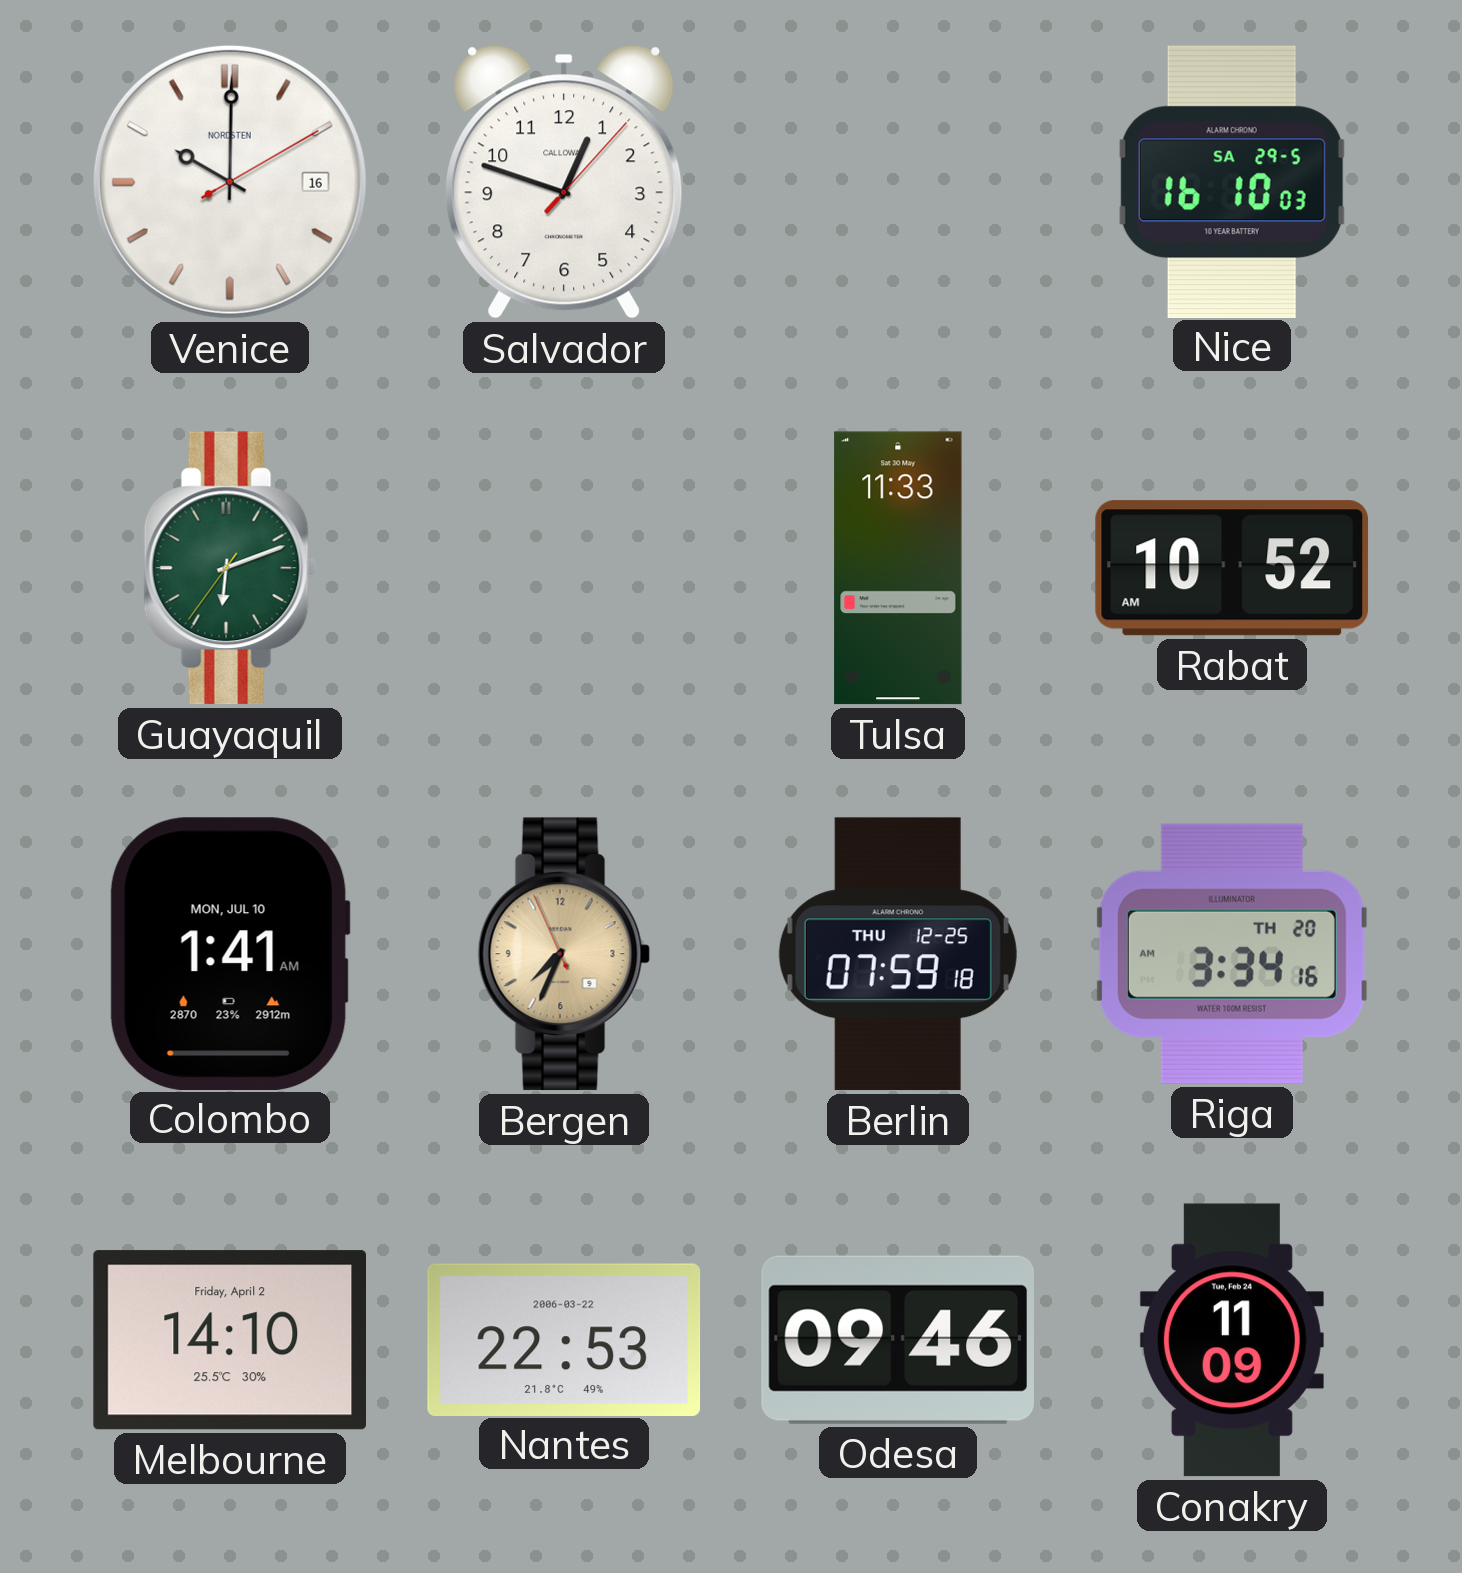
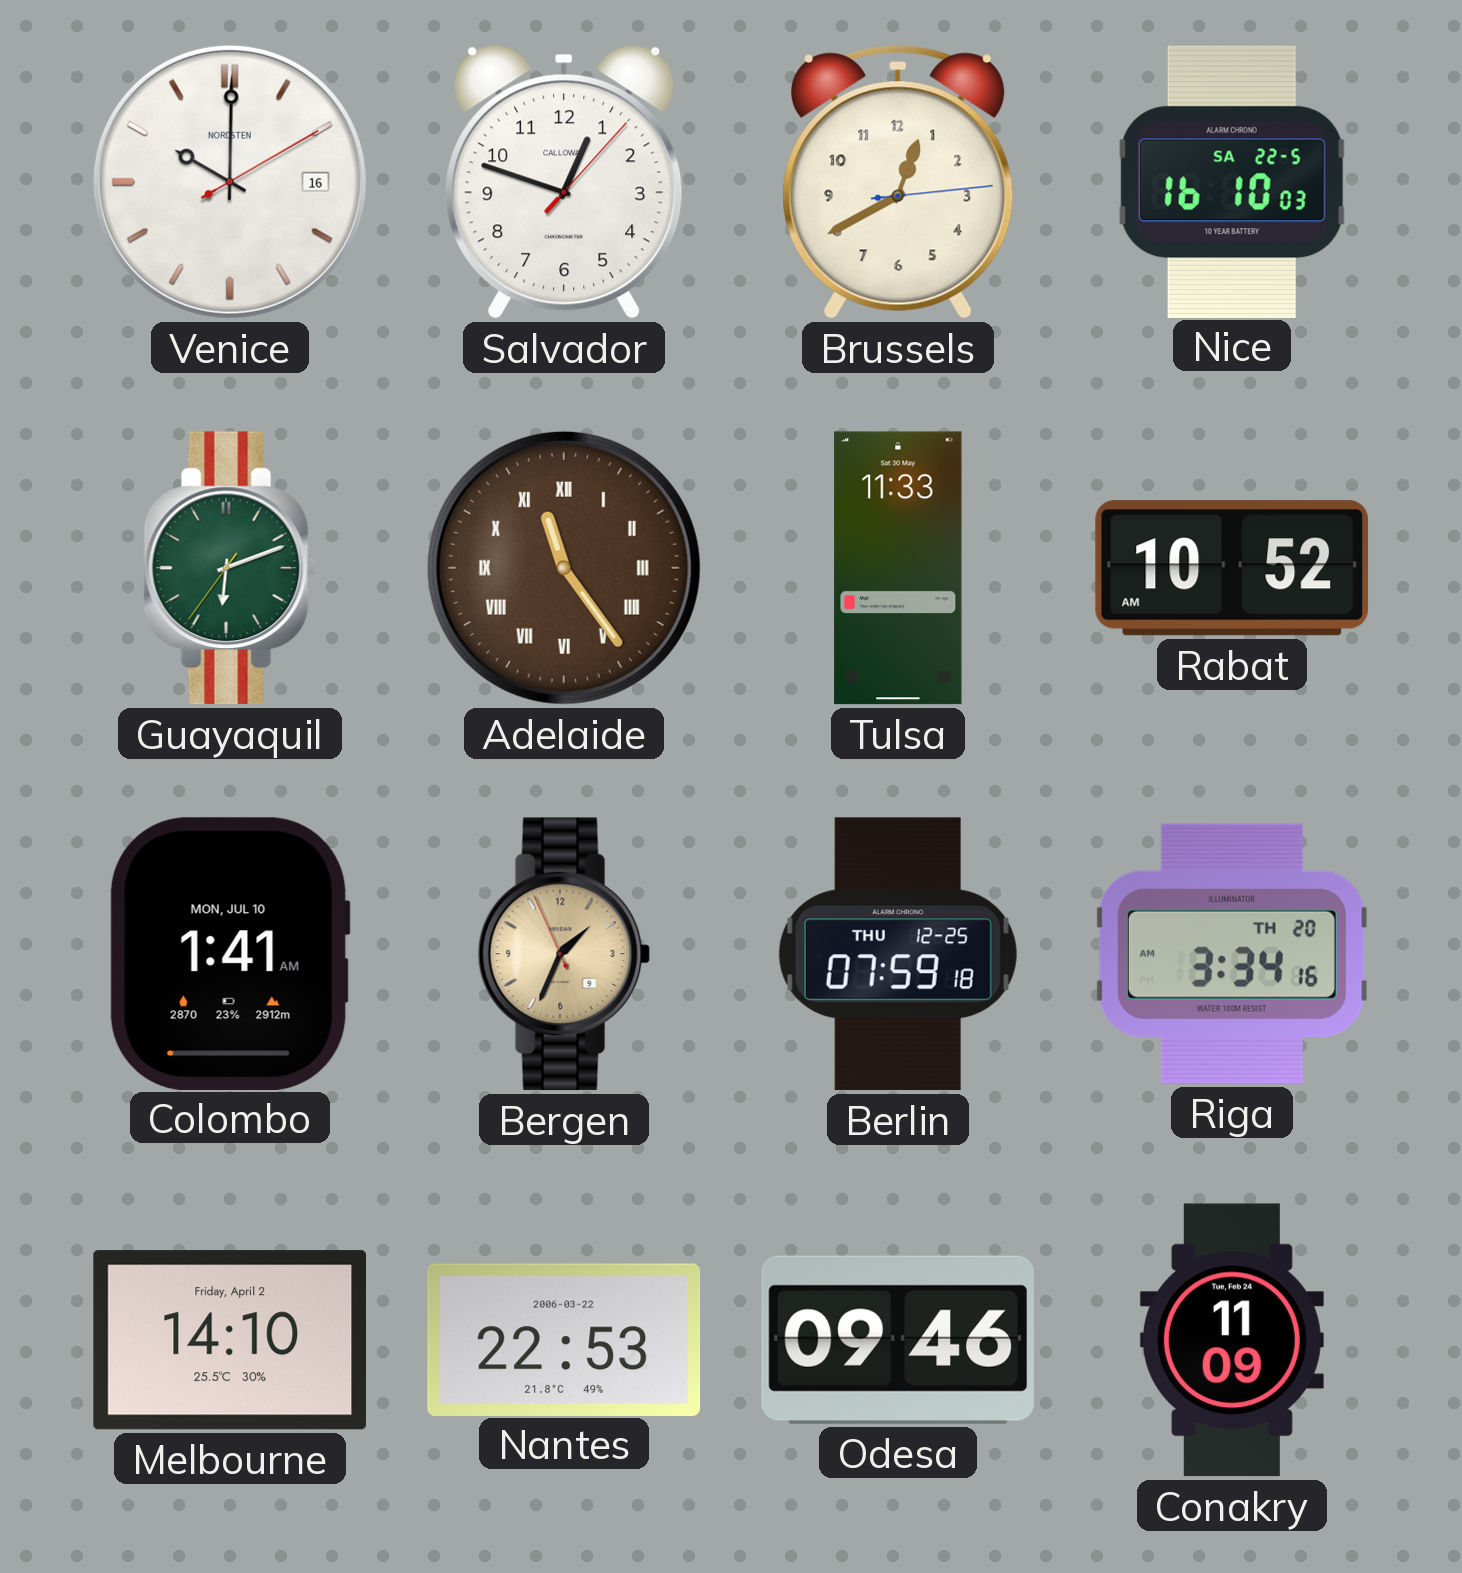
Brussels: none -> 12:40
Nice date: SA 29-5 -> SA 22-5
Adelaide: none -> 11:24
Bergen: 7:33 -> 1:33
